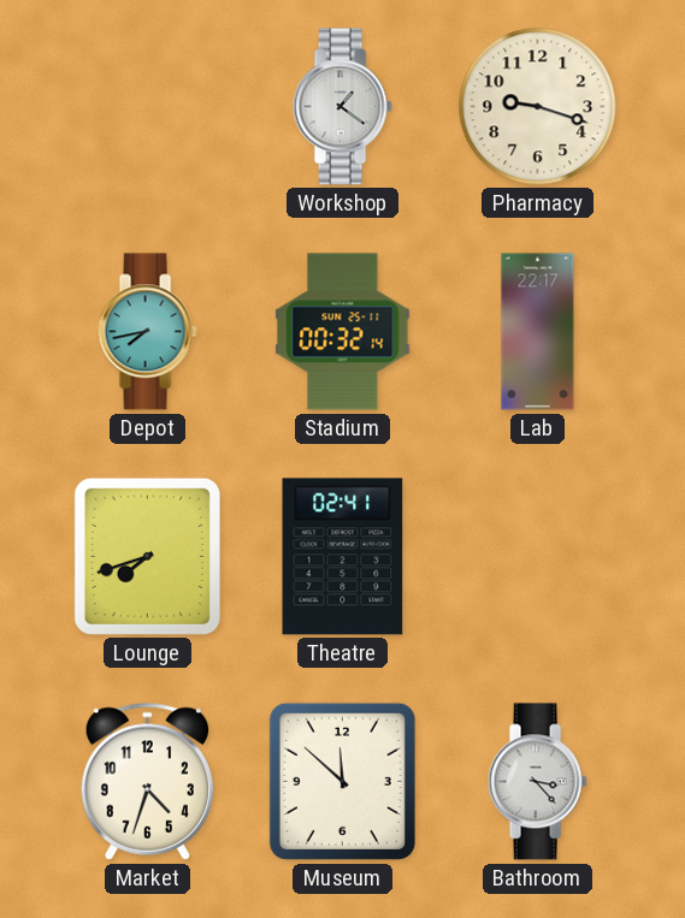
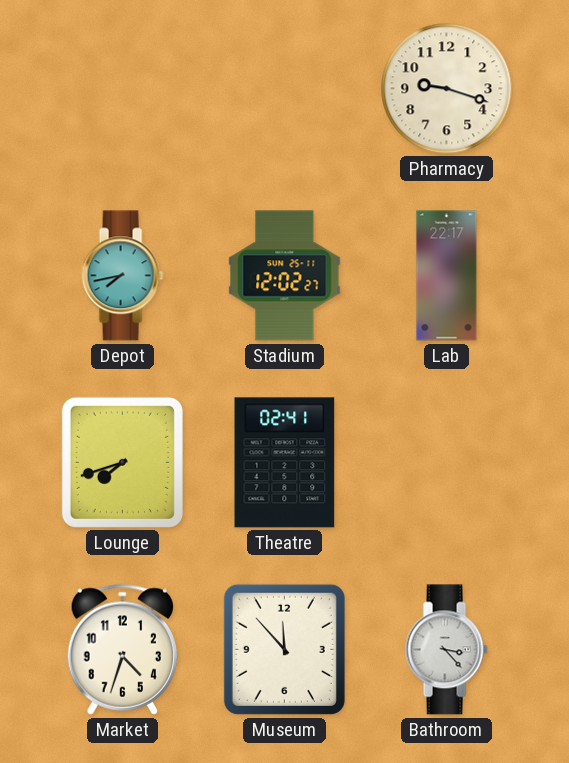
Workshop: 1:21 -> none
Stadium: 00:32 -> 12:02
Museum: 11:52 -> 11:53
